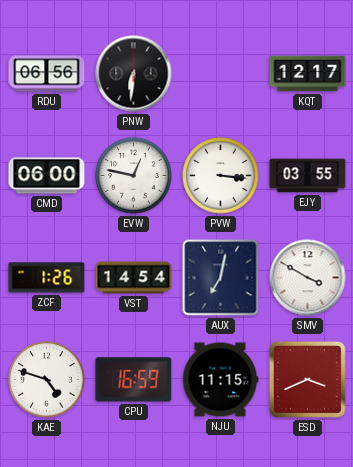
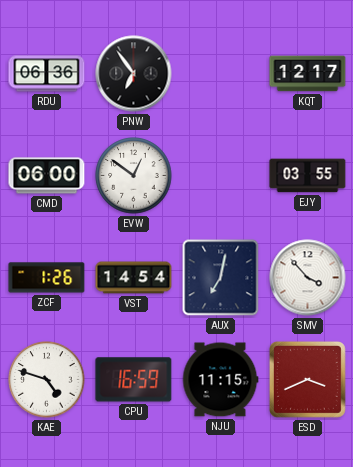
RDU: 06:56 -> 06:36
PNW: 6:31 -> 6:54
EVW: 12:47 -> 12:51
PVW: 3:16 -> none
SMV: 3:50 -> 3:53
